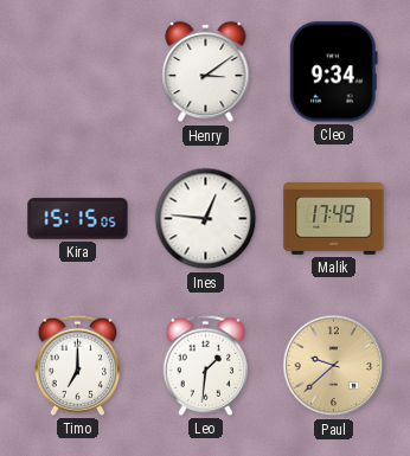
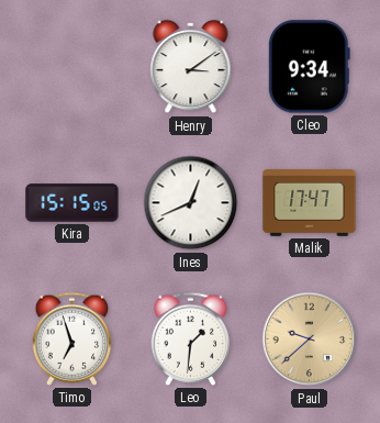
Ines: 12:46 -> 12:41
Malik: 17:49 -> 17:47
Timo: 7:00 -> 6:57
